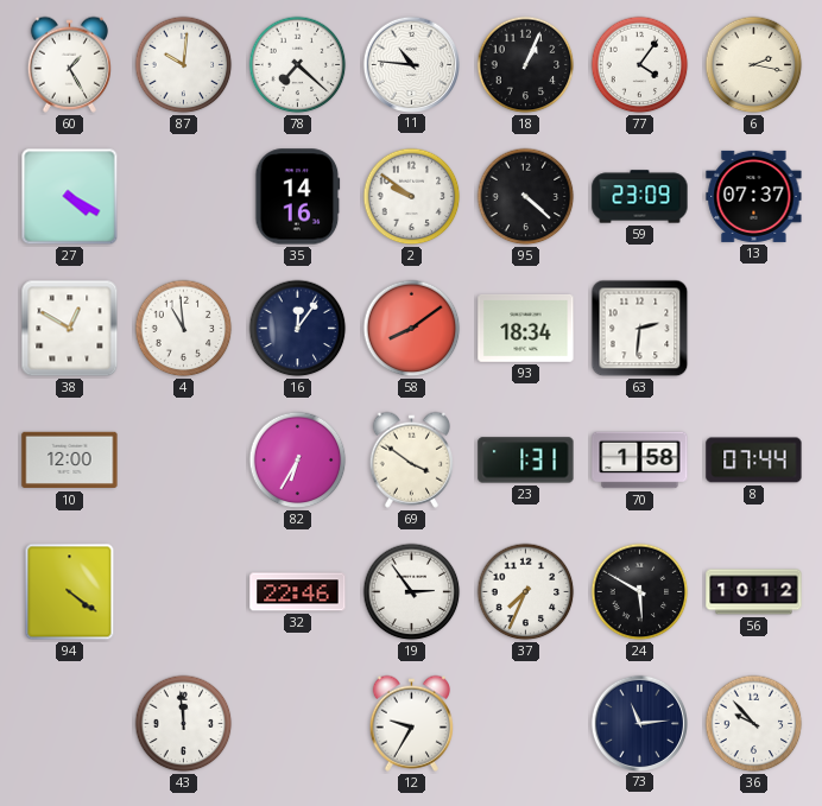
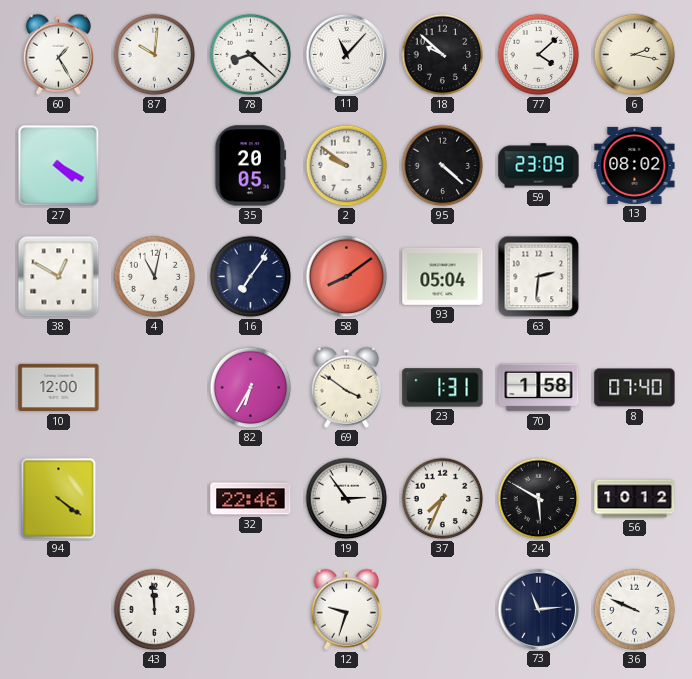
78: 7:22 -> 8:22
11: 10:46 -> 11:07
18: 1:04 -> 9:52
77: 4:06 -> 4:08
35: 14:16 -> 20:05
13: 07:37 -> 08:02
4: 10:59 -> 11:02
16: 12:06 -> 7:06
93: 18:34 -> 05:04
8: 07:44 -> 07:40
12: 9:35 -> 9:33
36: 9:53 -> 9:49
